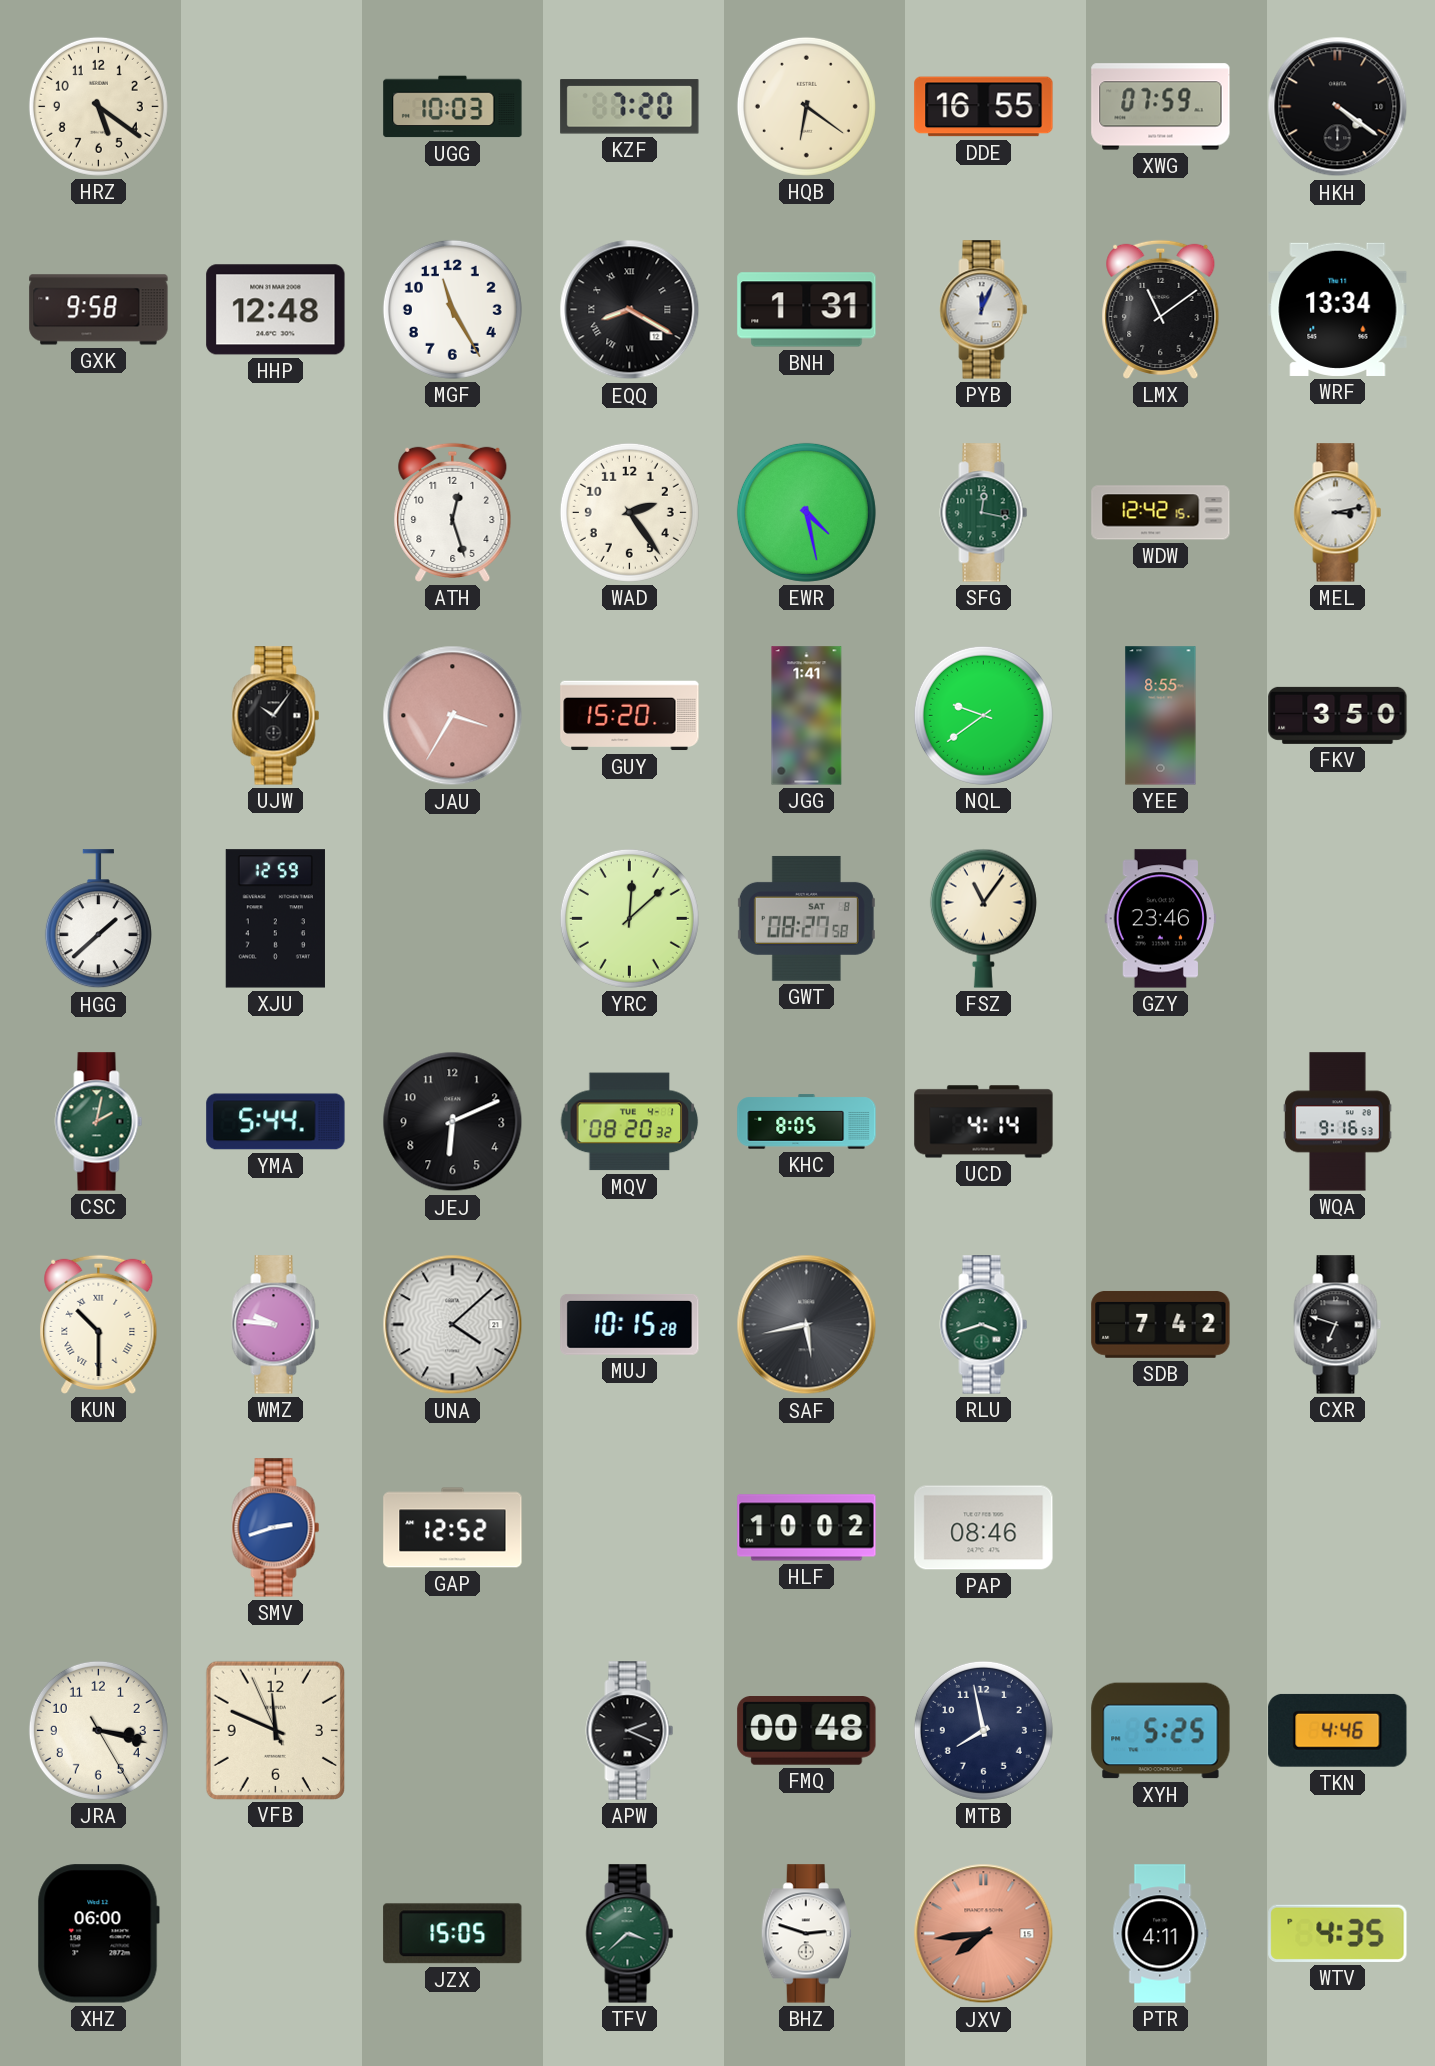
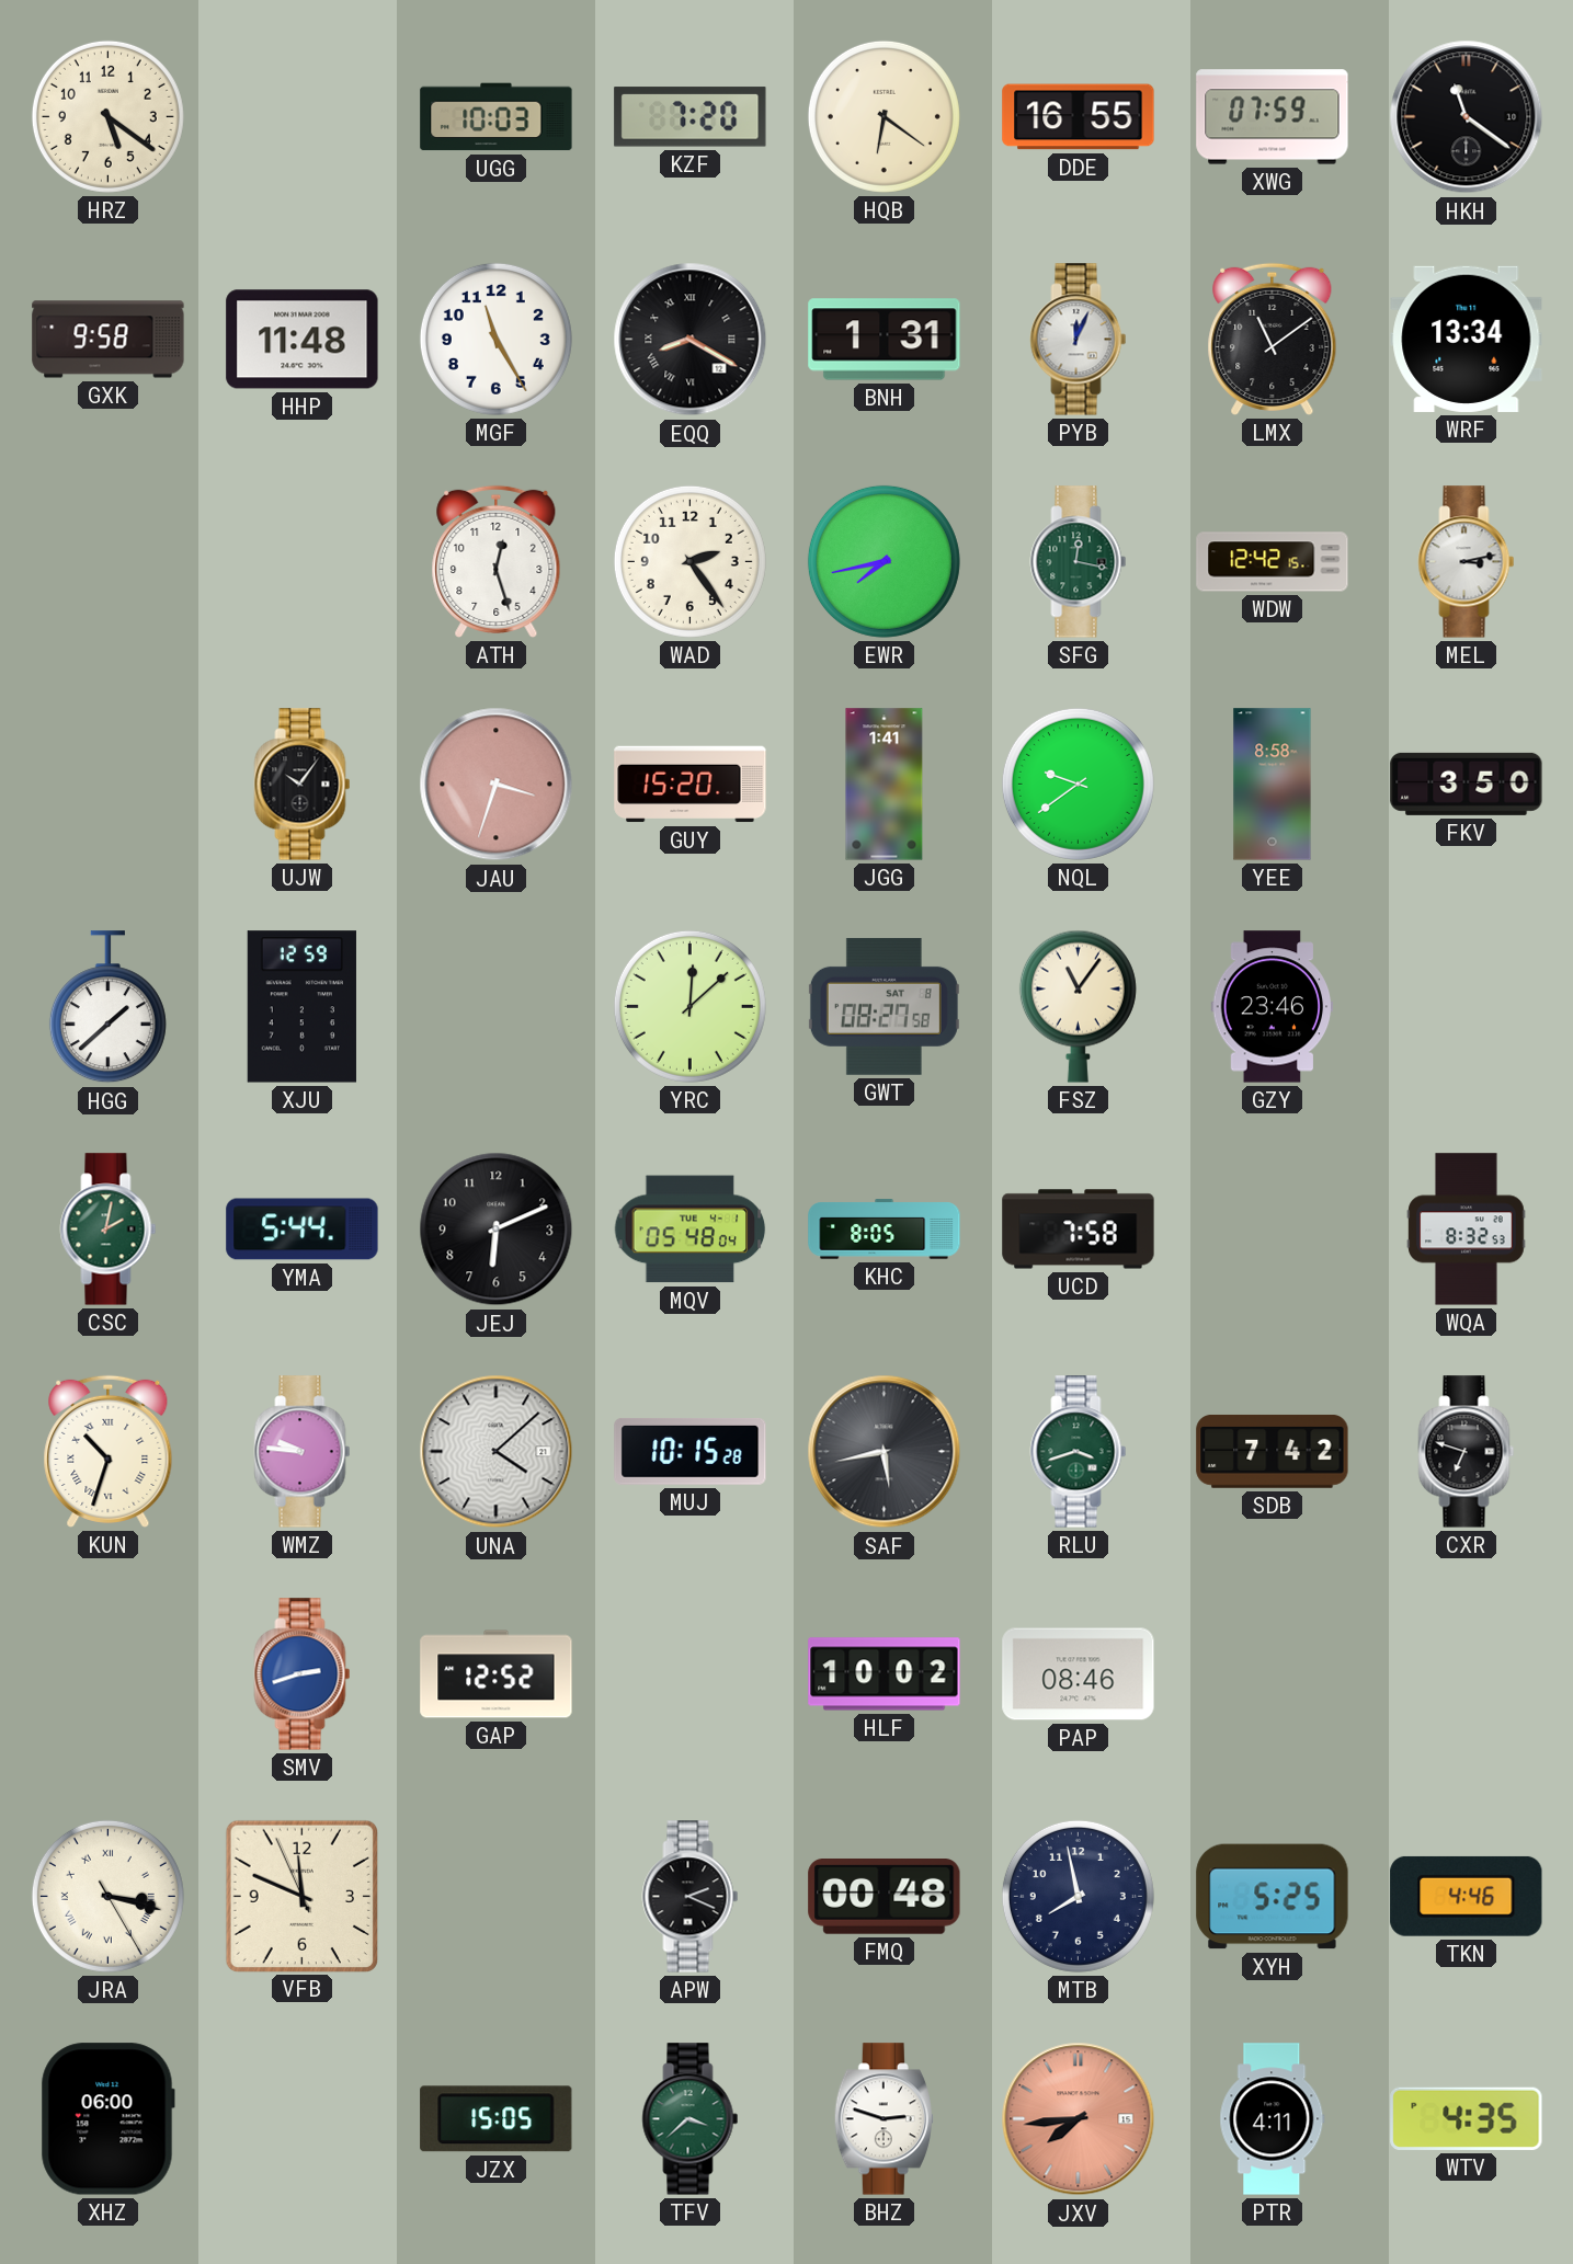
HKH: 4:21 -> 11:21
HHP: 12:48 -> 11:48
EWR: 4:28 -> 7:43
JAU: 3:35 -> 3:33
YEE: 8:55 -> 8:58
MQV: 08:20 -> 05:48
UCD: 4:14 -> 7:58
WQA: 9:16 -> 8:32
KUN: 10:30 -> 10:33
JRA numerals: Arabic -> Roman
